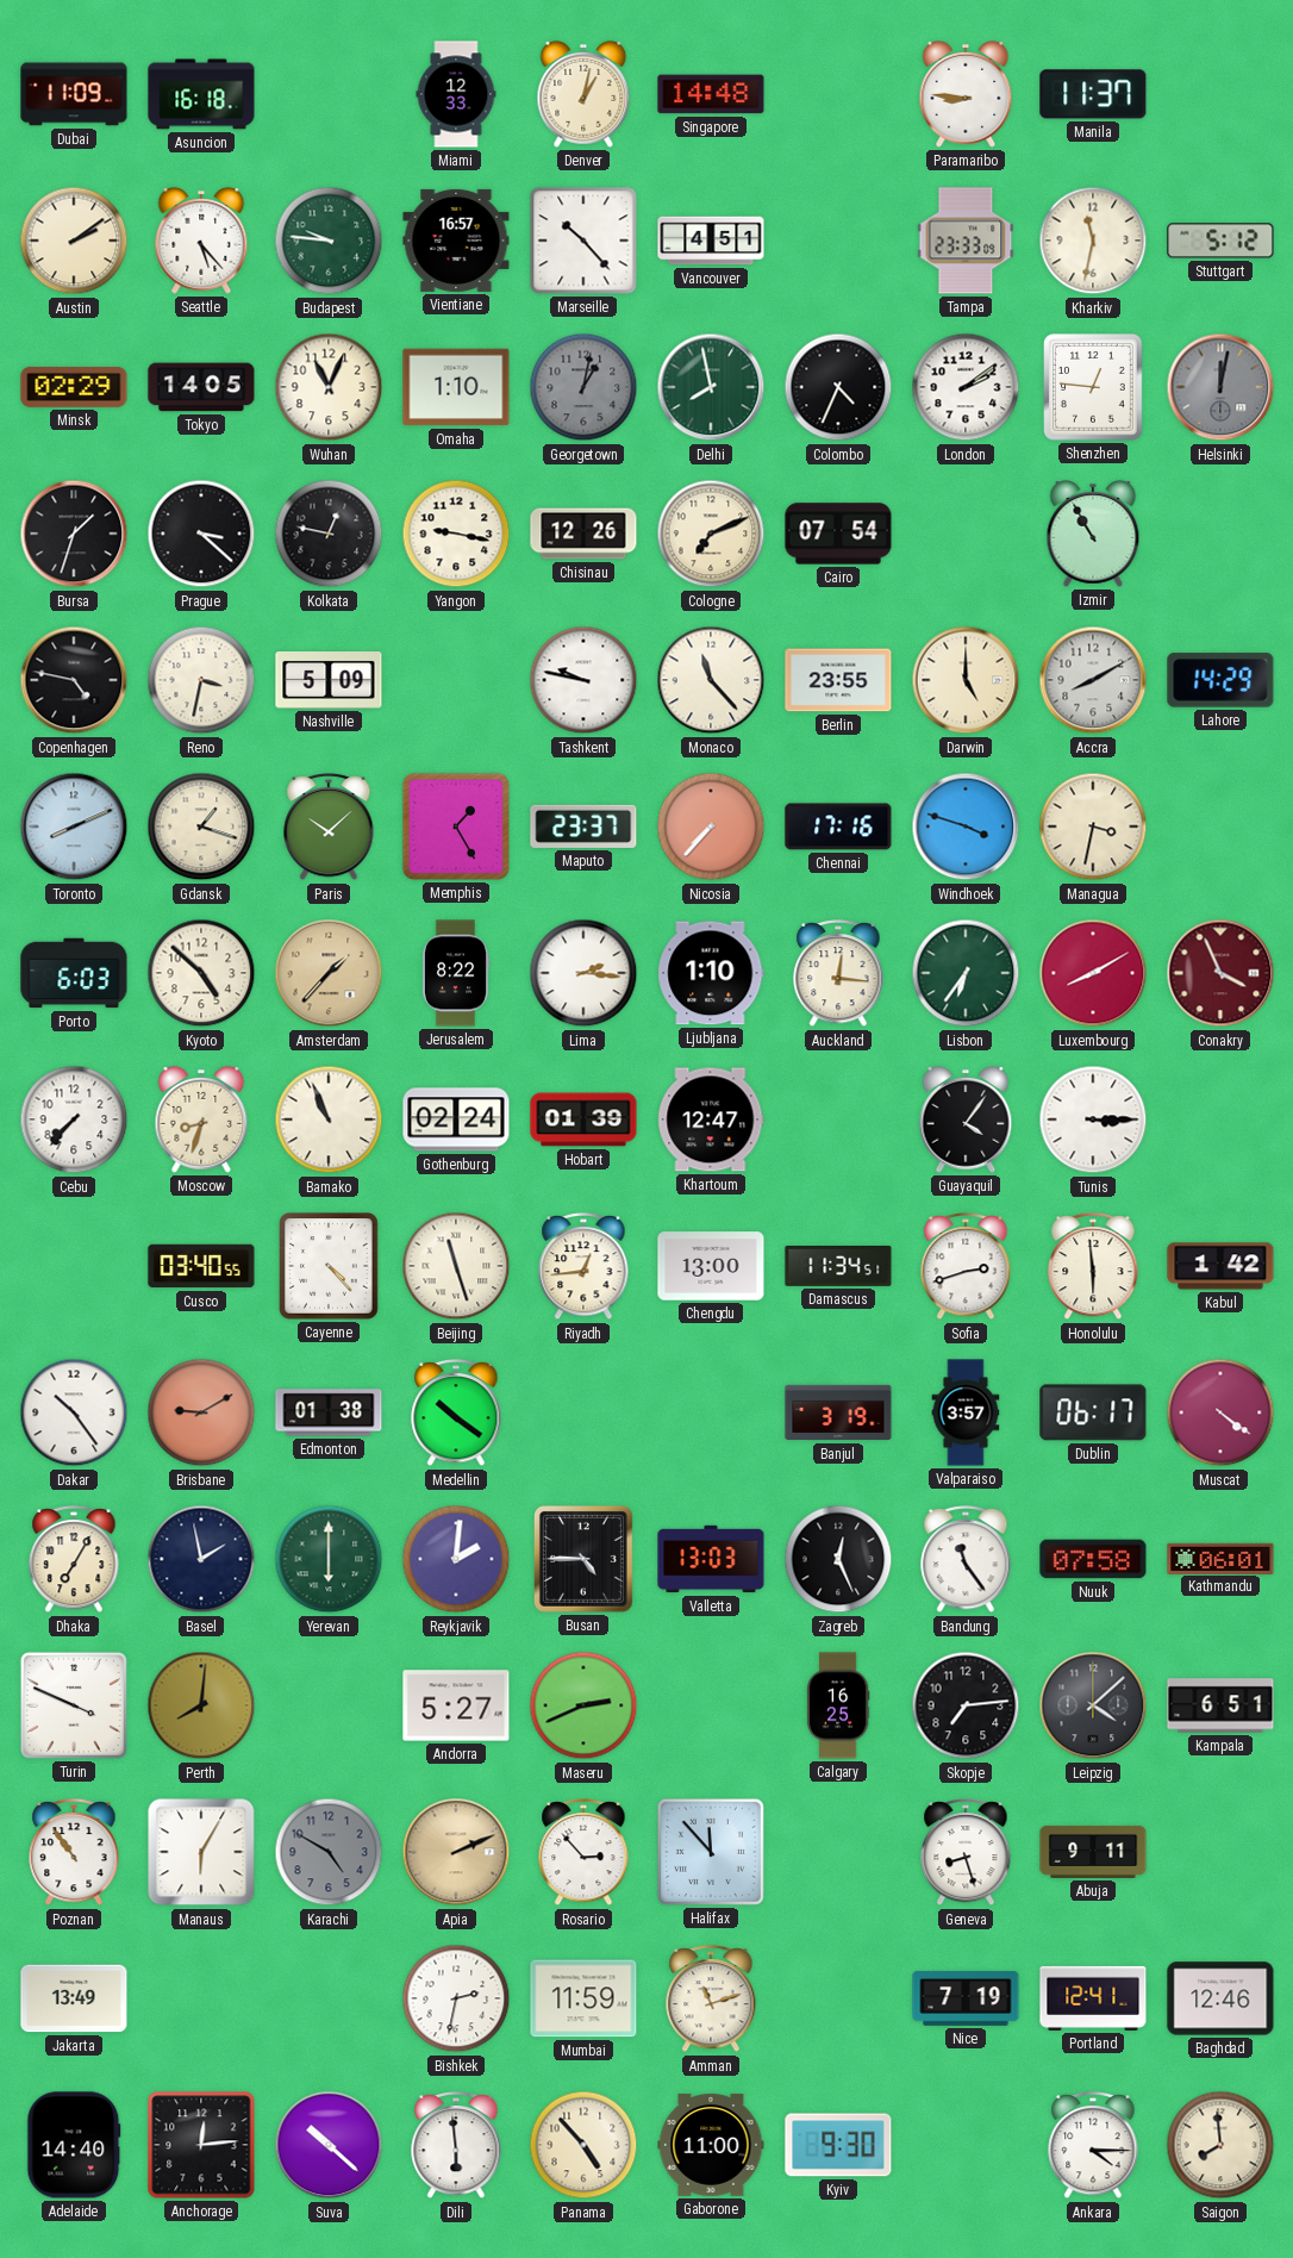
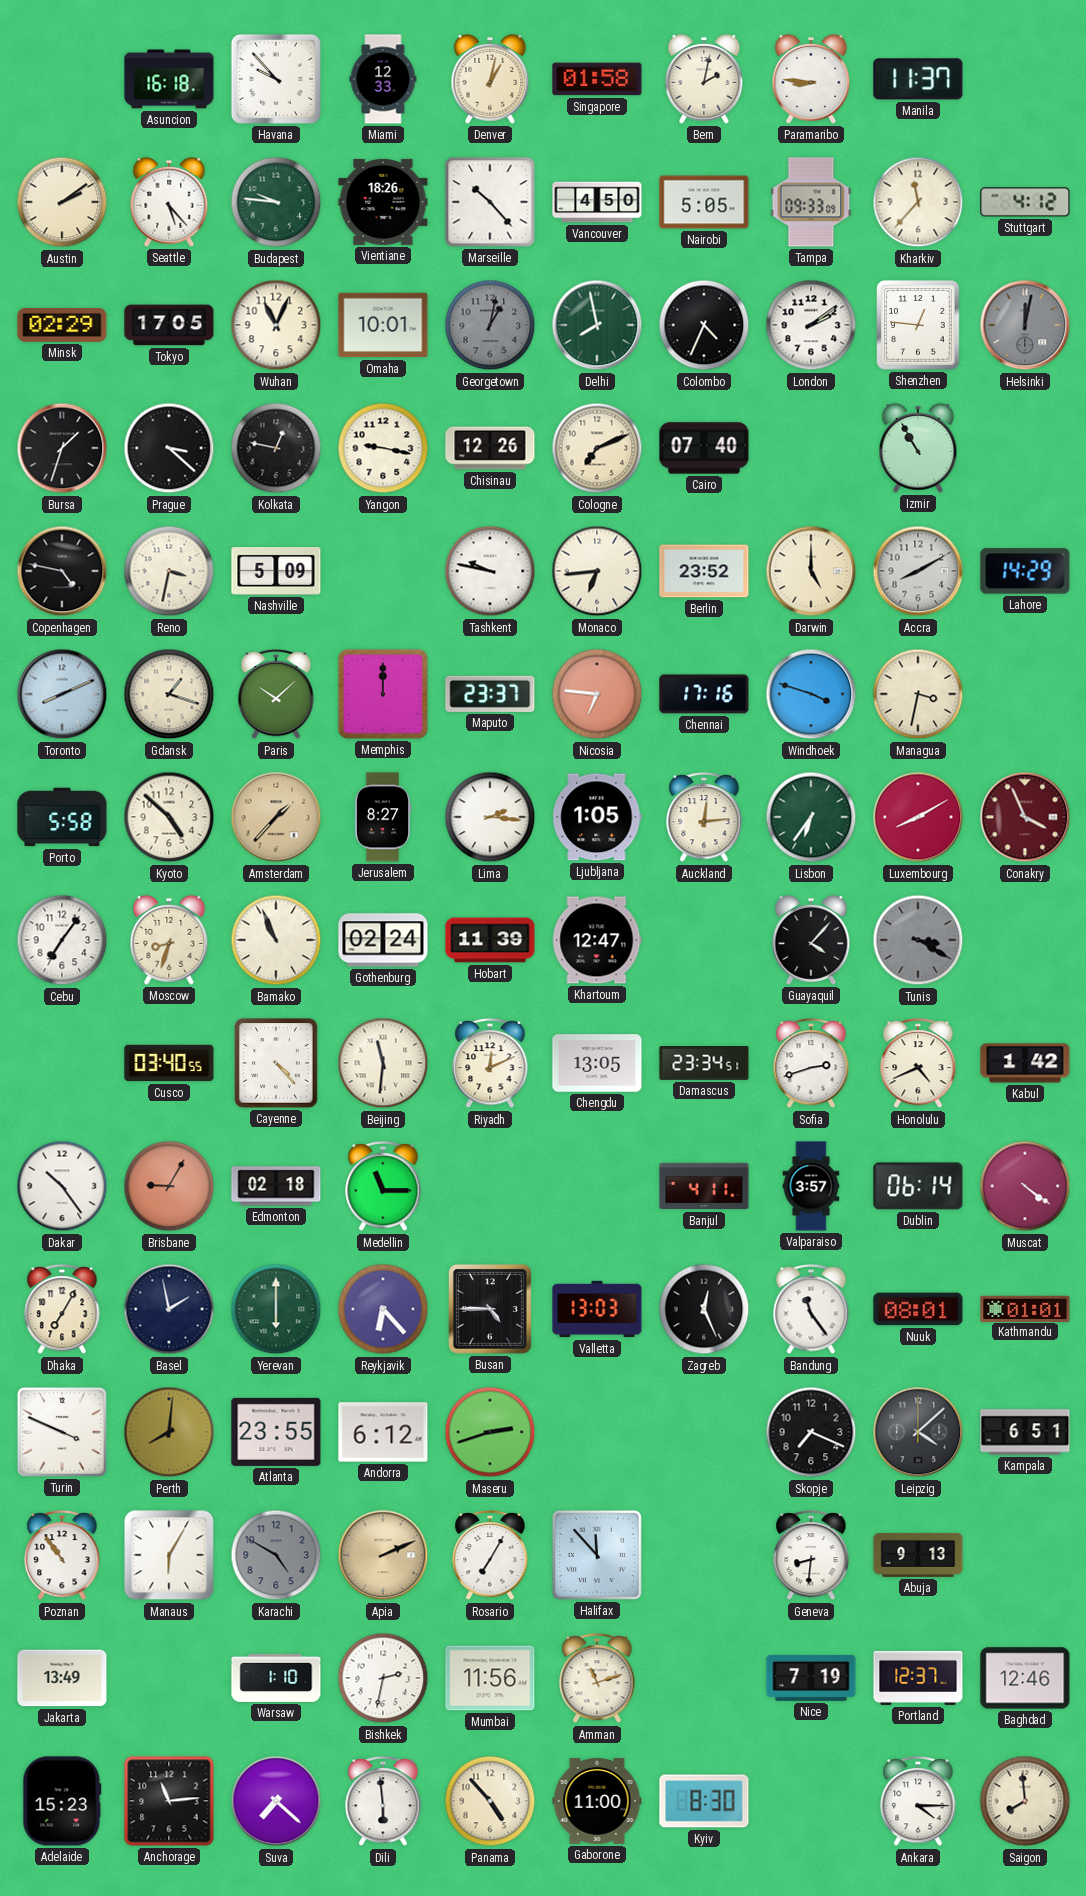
Dubai: 11:09 -> none
Havana: none -> 9:53
Singapore: 14:48 -> 01:58
Bern: none -> 2:02
Vientiane: 16:57 -> 18:26
Vancouver: 4:51 -> 4:50
Nairobi: none -> 5:05
Tampa: 23:33 -> 09:33
Kharkiv: 11:32 -> 11:37
Stuttgart: 5:12 -> 4:12
Tokyo: 14:05 -> 17:05
Omaha: 1:10 -> 10:01
Cairo: 07:54 -> 07:40
Monaco: 11:23 -> 6:44
Berlin: 23:55 -> 23:52
Memphis: 1:25 -> 12:00
Nicosia: 7:37 -> 6:46
Porto: 6:03 -> 5:58
Jerusalem: 8:22 -> 8:27
Ljubljana: 1:10 -> 1:05
Auckland: 12:16 -> 12:14
Cebu: 7:37 -> 7:06
Hobart: 01:39 -> 11:39
Guayaquil: 4:06 -> 4:07
Tunis: 3:15 -> 3:20
Tunis dial: white -> grey
Beijing: 11:27 -> 11:31
Riyadh: 12:44 -> 12:11
Chengdu: 13:00 -> 13:05
Damascus: 11:34 -> 23:34
Honolulu: 5:59 -> 4:41
Brisbane: 9:10 -> 9:05
Edmonton: 01:38 -> 02:18
Medellin: 10:21 -> 11:15
Banjul: 3:19 -> 4:11
Dublin: 06:17 -> 06:14
Reykjavik: 2:01 -> 6:23
Nuuk: 07:58 -> 08:01
Kathmandu: 06:01 -> 01:01
Atlanta: none -> 23:55
Andorra: 5:27 -> 6:12
Maseru: 2:41 -> 2:42
Calgary: 16:25 -> none
Skopje: 7:14 -> 7:19
Rosario: 2:53 -> 7:05
Geneva: 8:27 -> 8:31
Abuja: 9:11 -> 9:13
Warsaw: none -> 1:10
Mumbai: 11:59 -> 11:56
Portland: 12:41 -> 12:37
Adelaide: 14:40 -> 15:23
Anchorage: 12:14 -> 11:14
Suva: 10:22 -> 7:22
Kyiv: 9:30 -> 8:30
